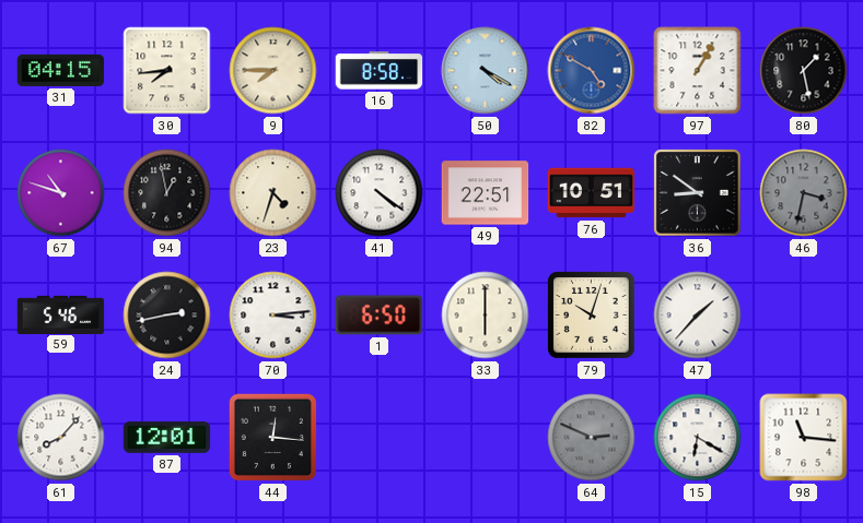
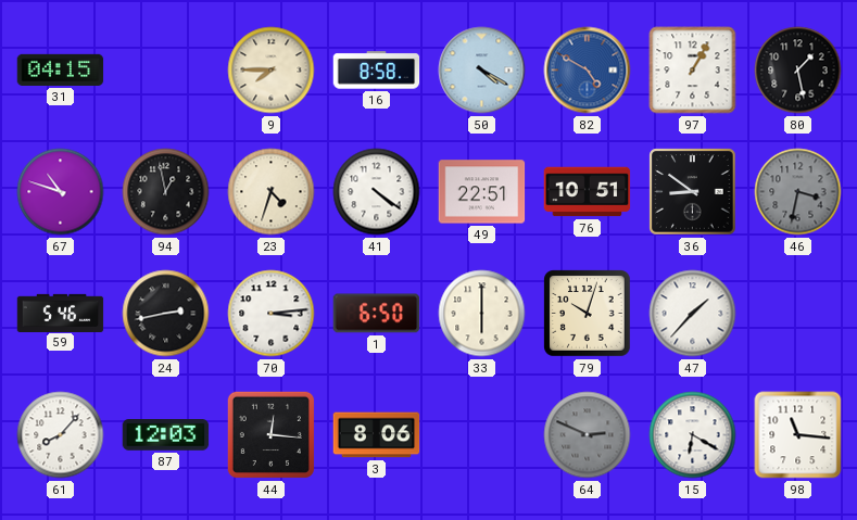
30: 7:44 -> none
87: 12:01 -> 12:03
3: none -> 8:06
